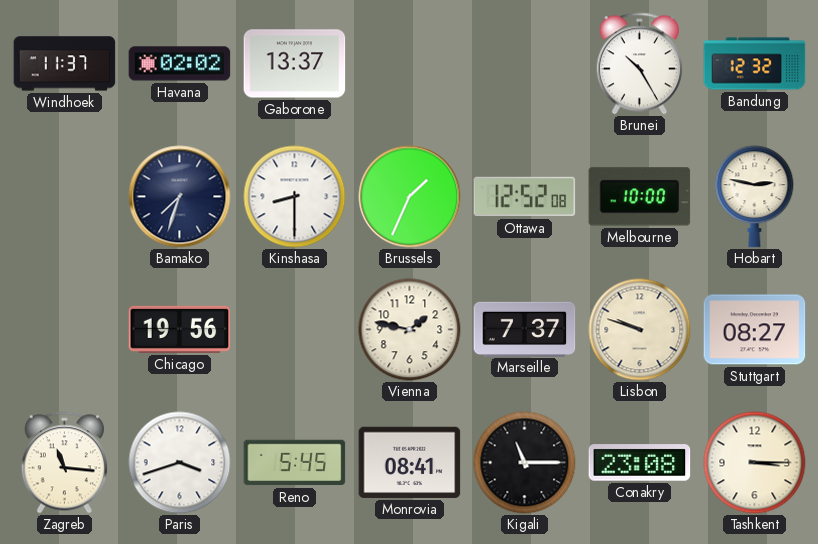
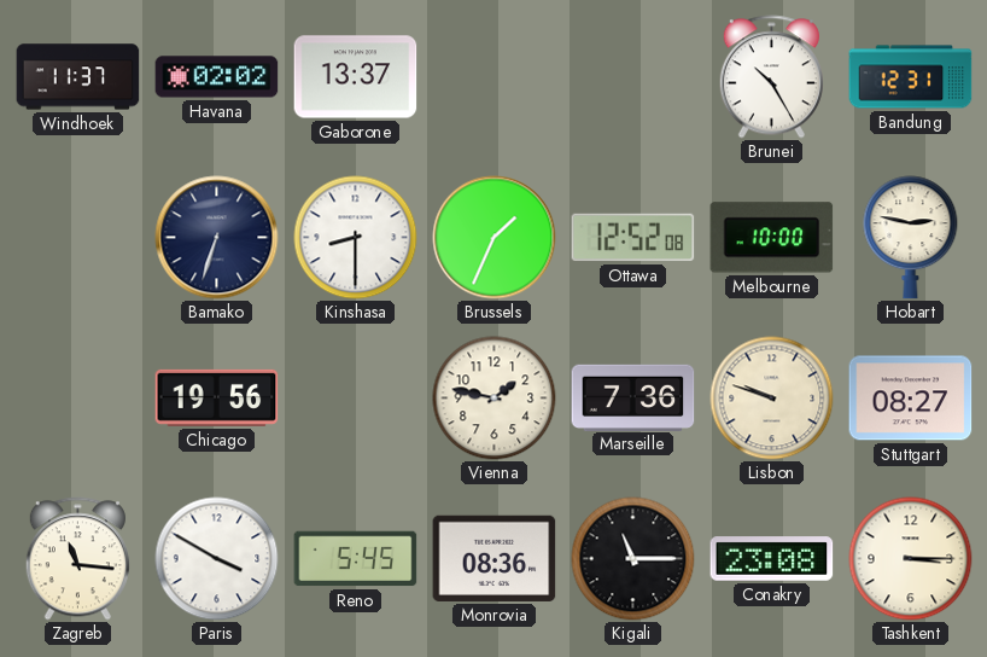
Bandung: 12:32 -> 12:31
Bamako: 7:33 -> 6:33
Marseille: 7:37 -> 7:36
Paris: 3:42 -> 3:50
Monrovia: 08:41 -> 08:36
